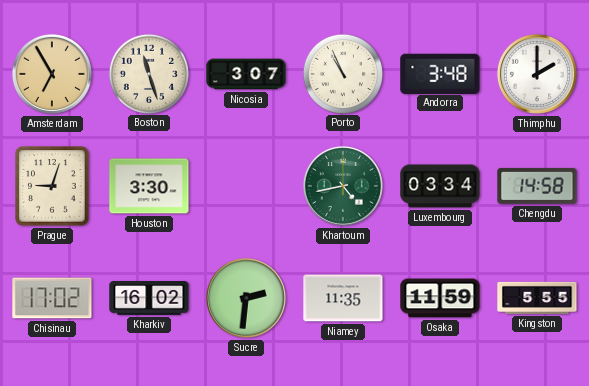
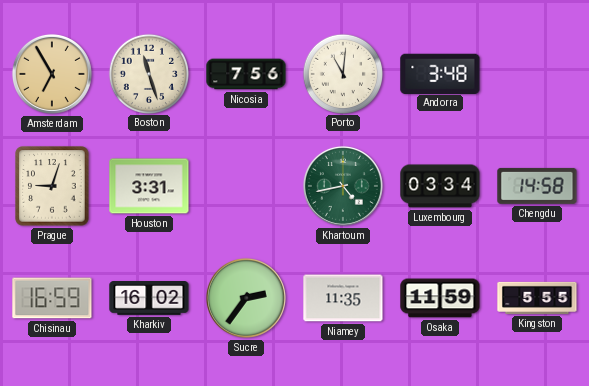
Nicosia: 3:07 -> 7:56
Porto: 10:56 -> 11:01
Thimphu: 2:00 -> none
Houston: 3:30 -> 3:31
Chisinau: 17:02 -> 16:59
Sucre: 2:31 -> 2:36
